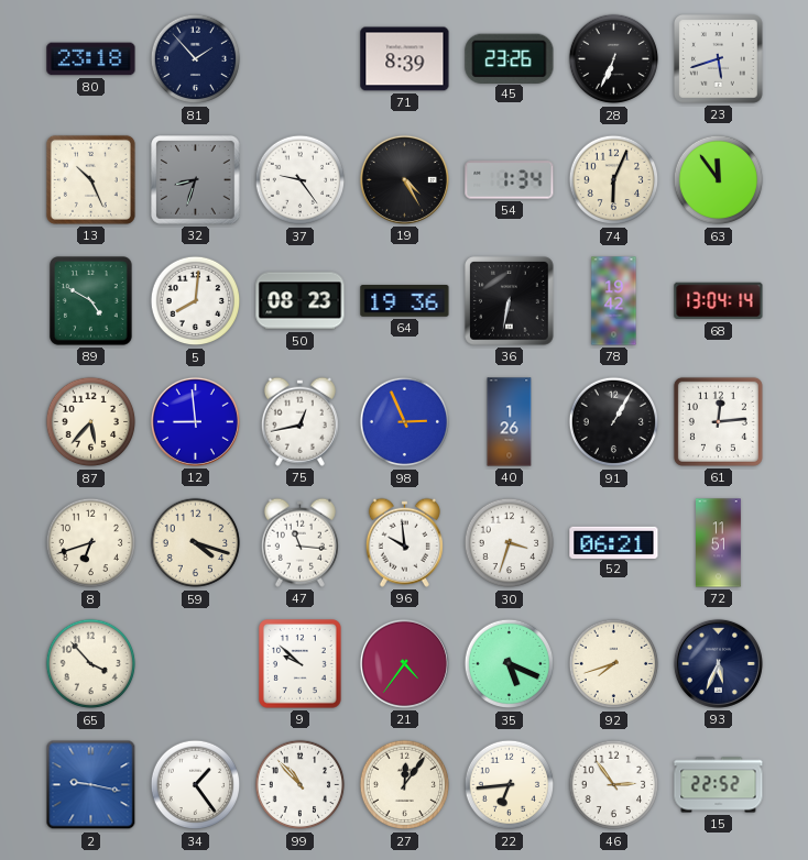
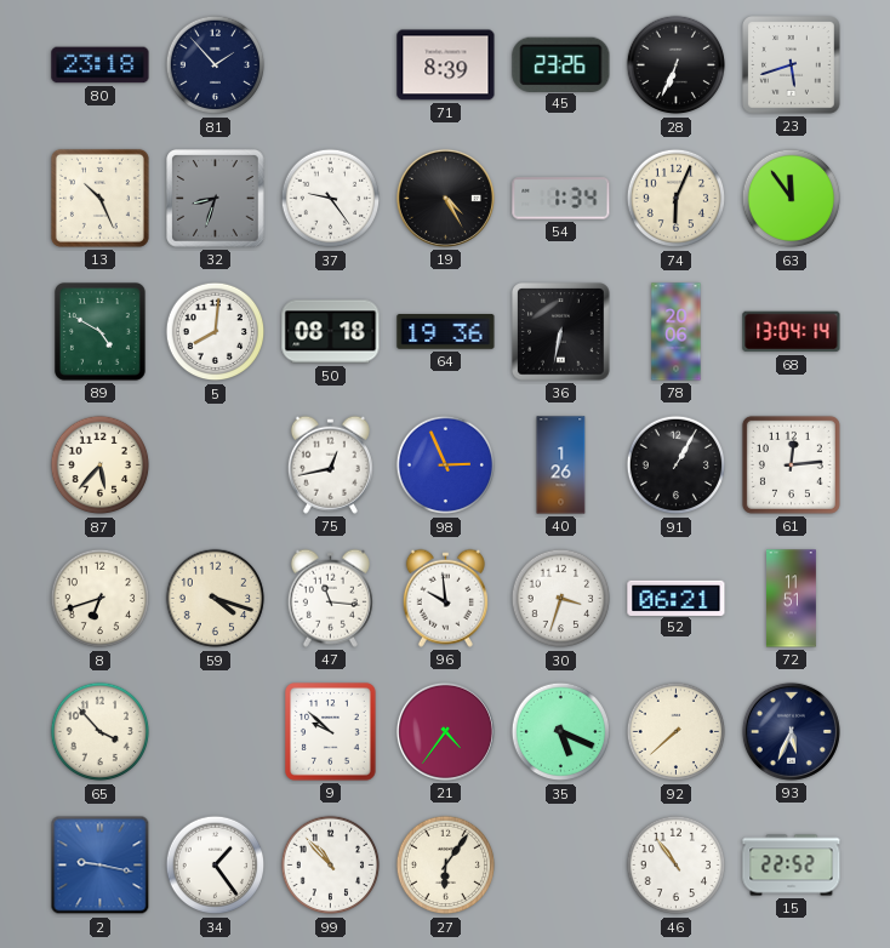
50: 08:23 -> 08:18
78: 19:42 -> 20:06
12: 8:59 -> none
92: 7:42 -> 7:38
27: 12:06 -> 6:06
22: 6:44 -> none
46: 2:54 -> 10:54
